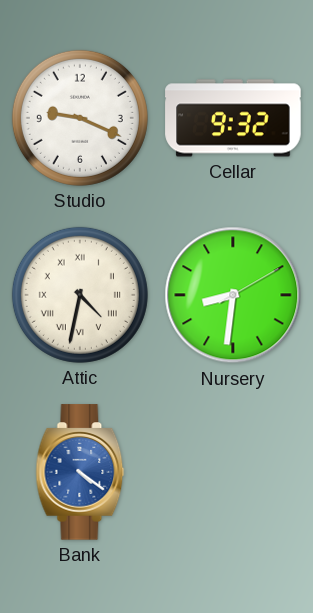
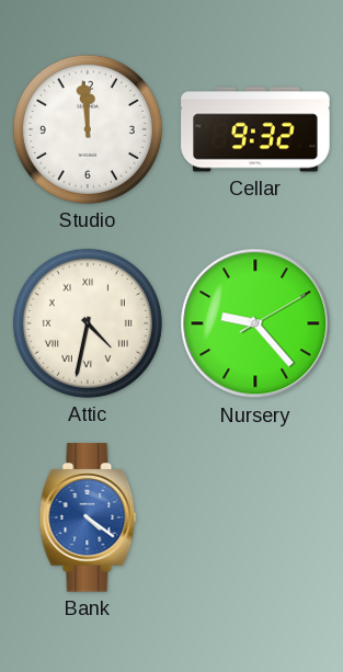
Studio: 9:19 -> 11:59
Nursery: 8:31 -> 9:23
